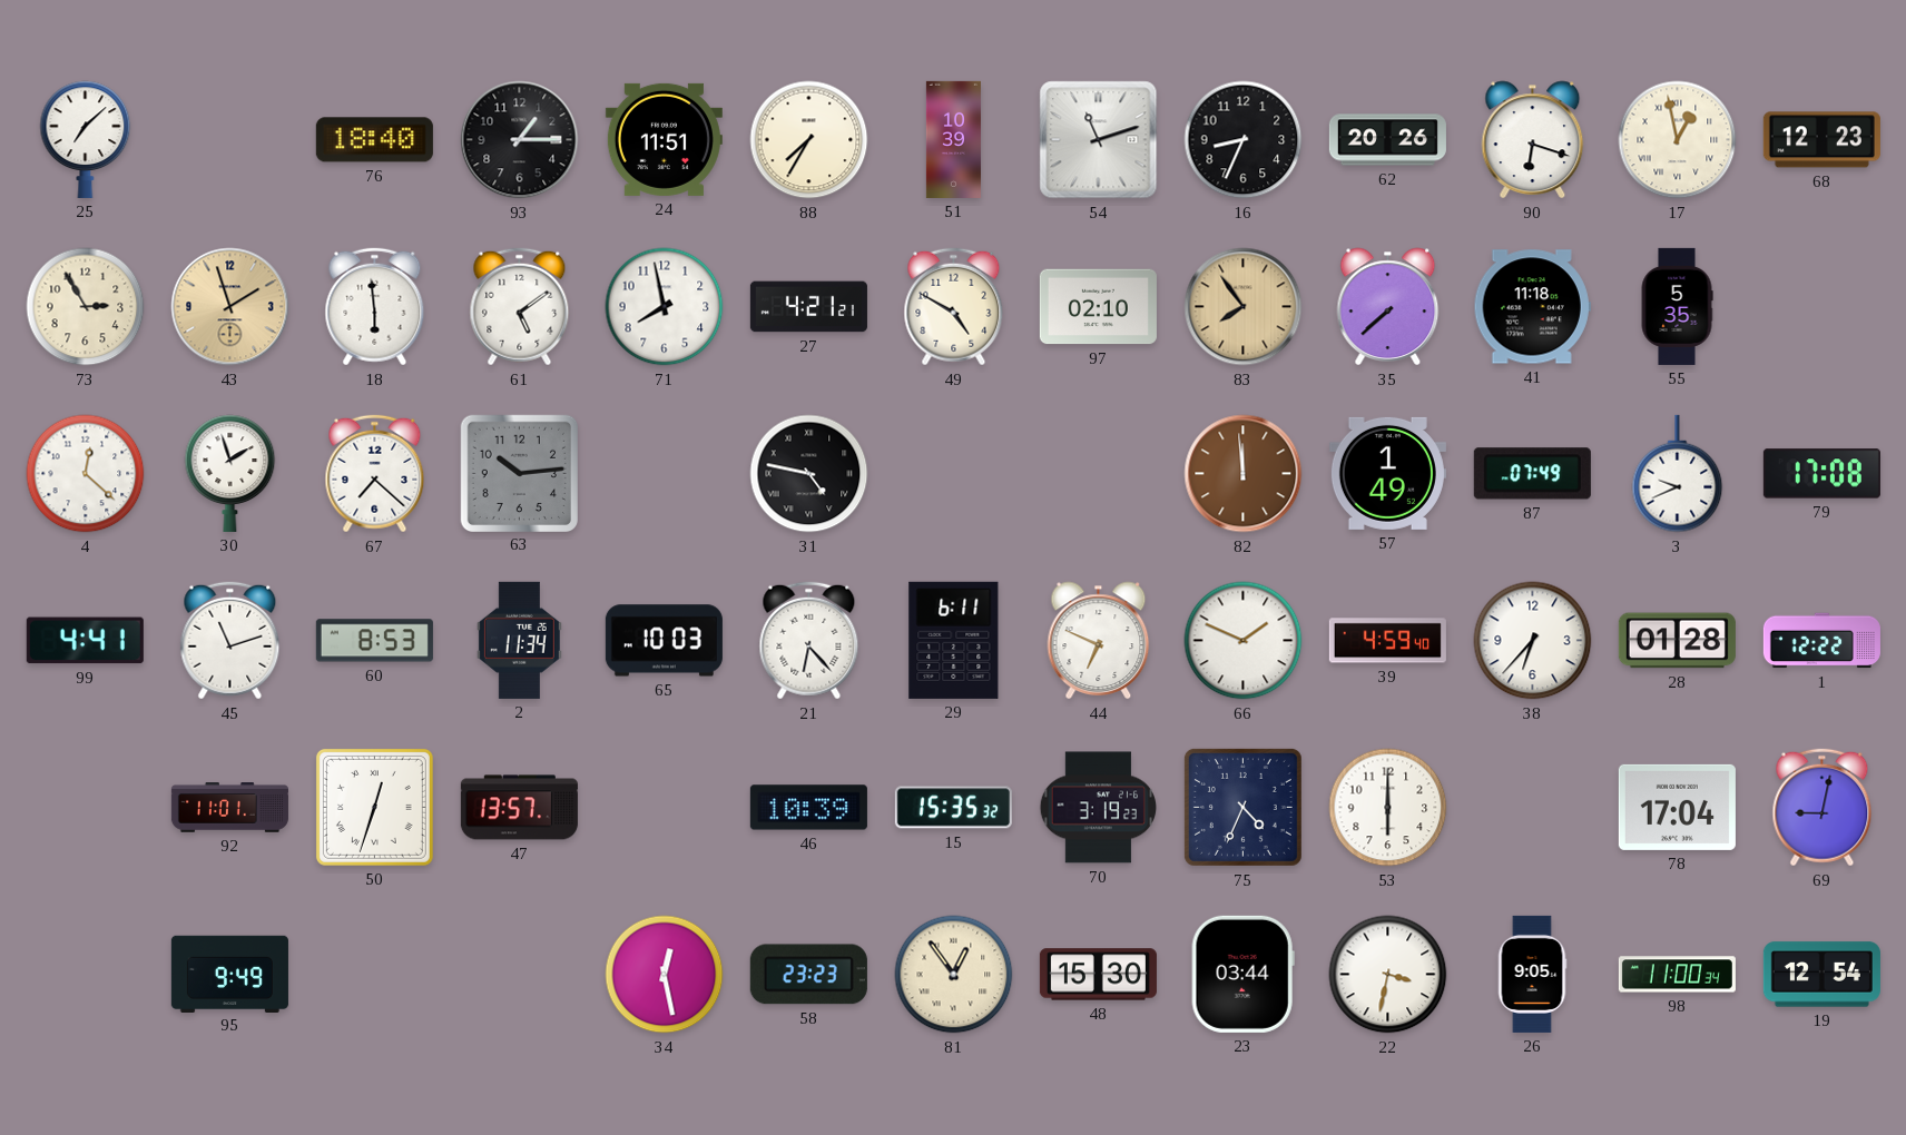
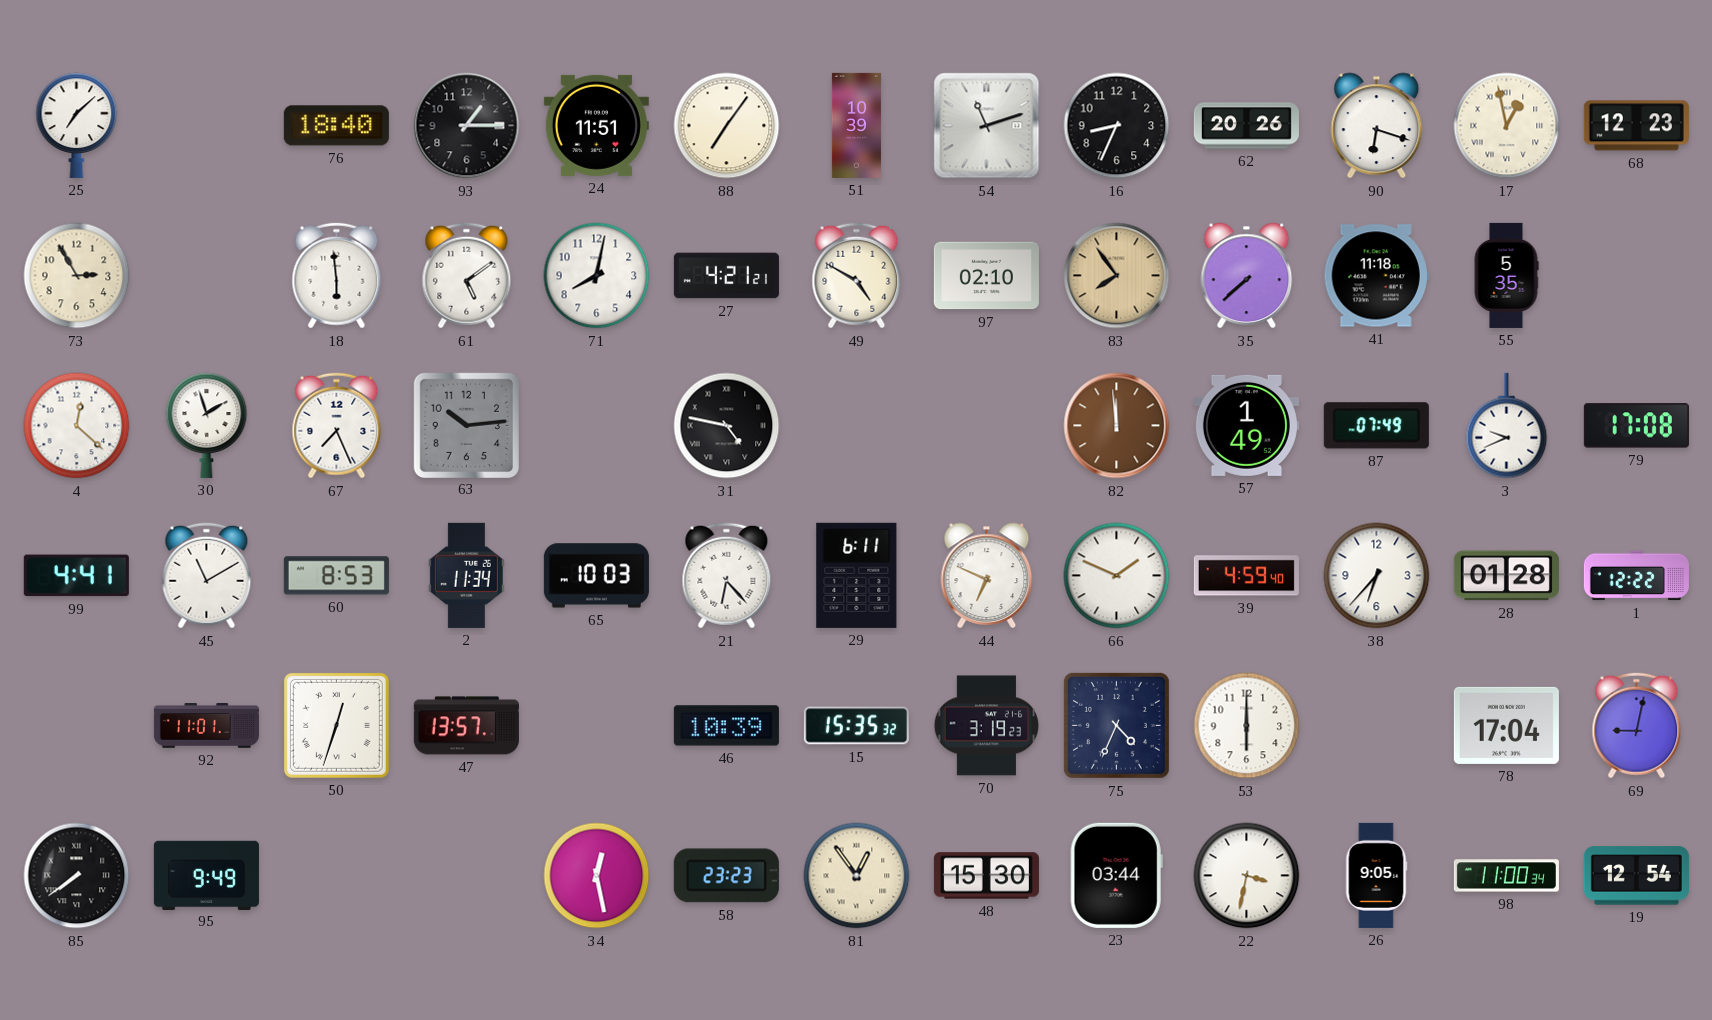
88: 7:35 -> 7:06
43: 1:57 -> none
71: 7:58 -> 8:02
67: 7:22 -> 7:26
45: 11:12 -> 11:10
85: none -> 7:39
